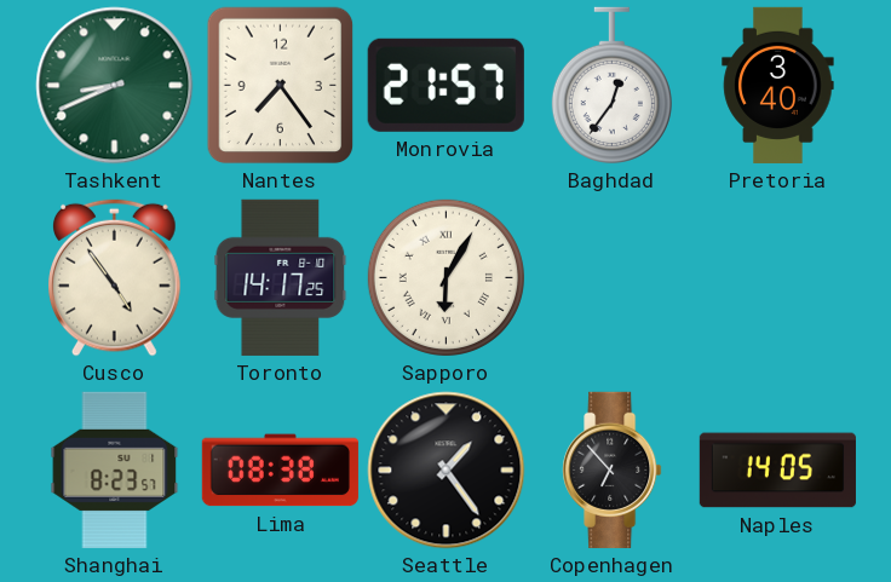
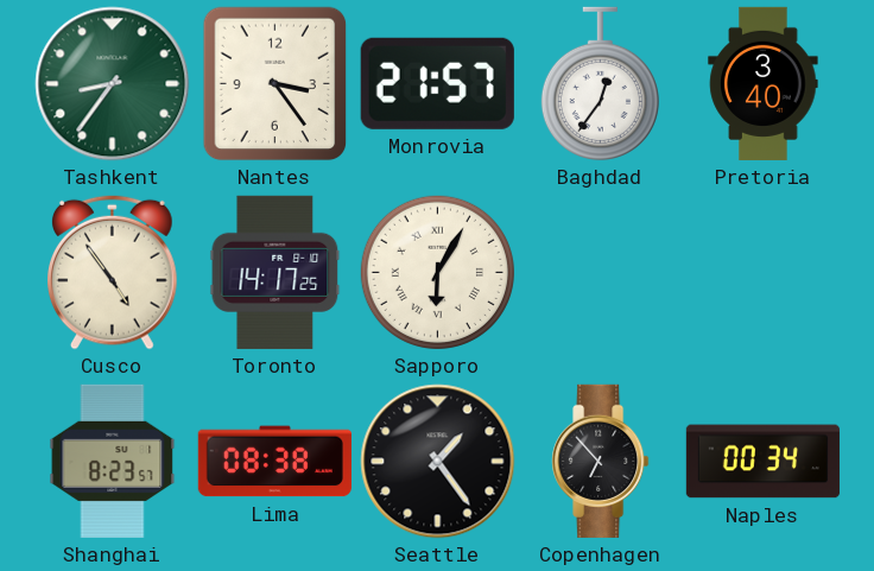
Tashkent: 8:41 -> 8:36
Nantes: 7:24 -> 3:24
Naples: 14:05 -> 00:34
